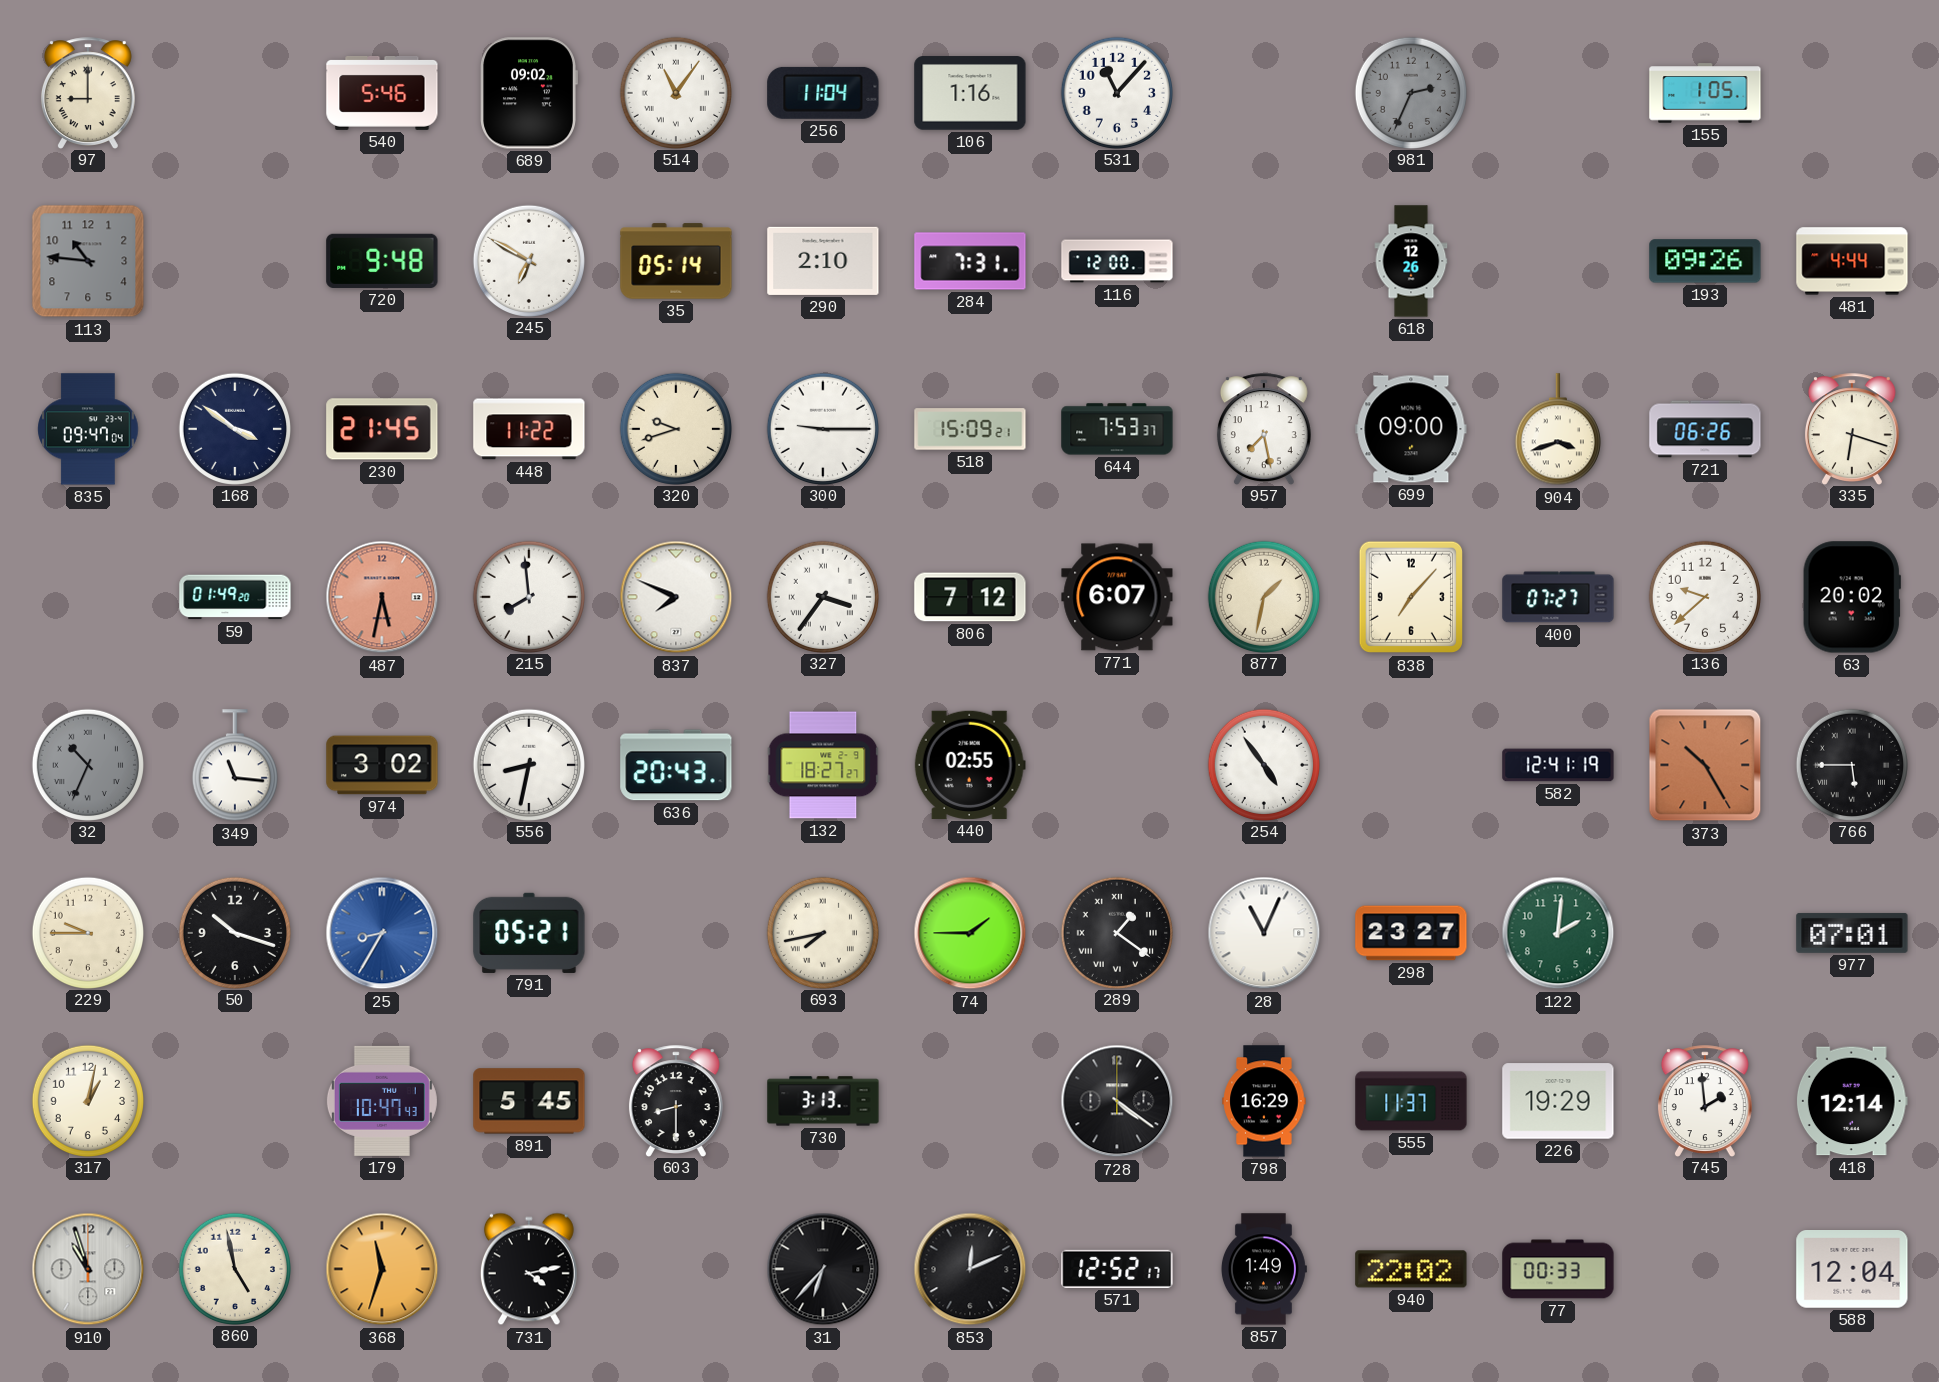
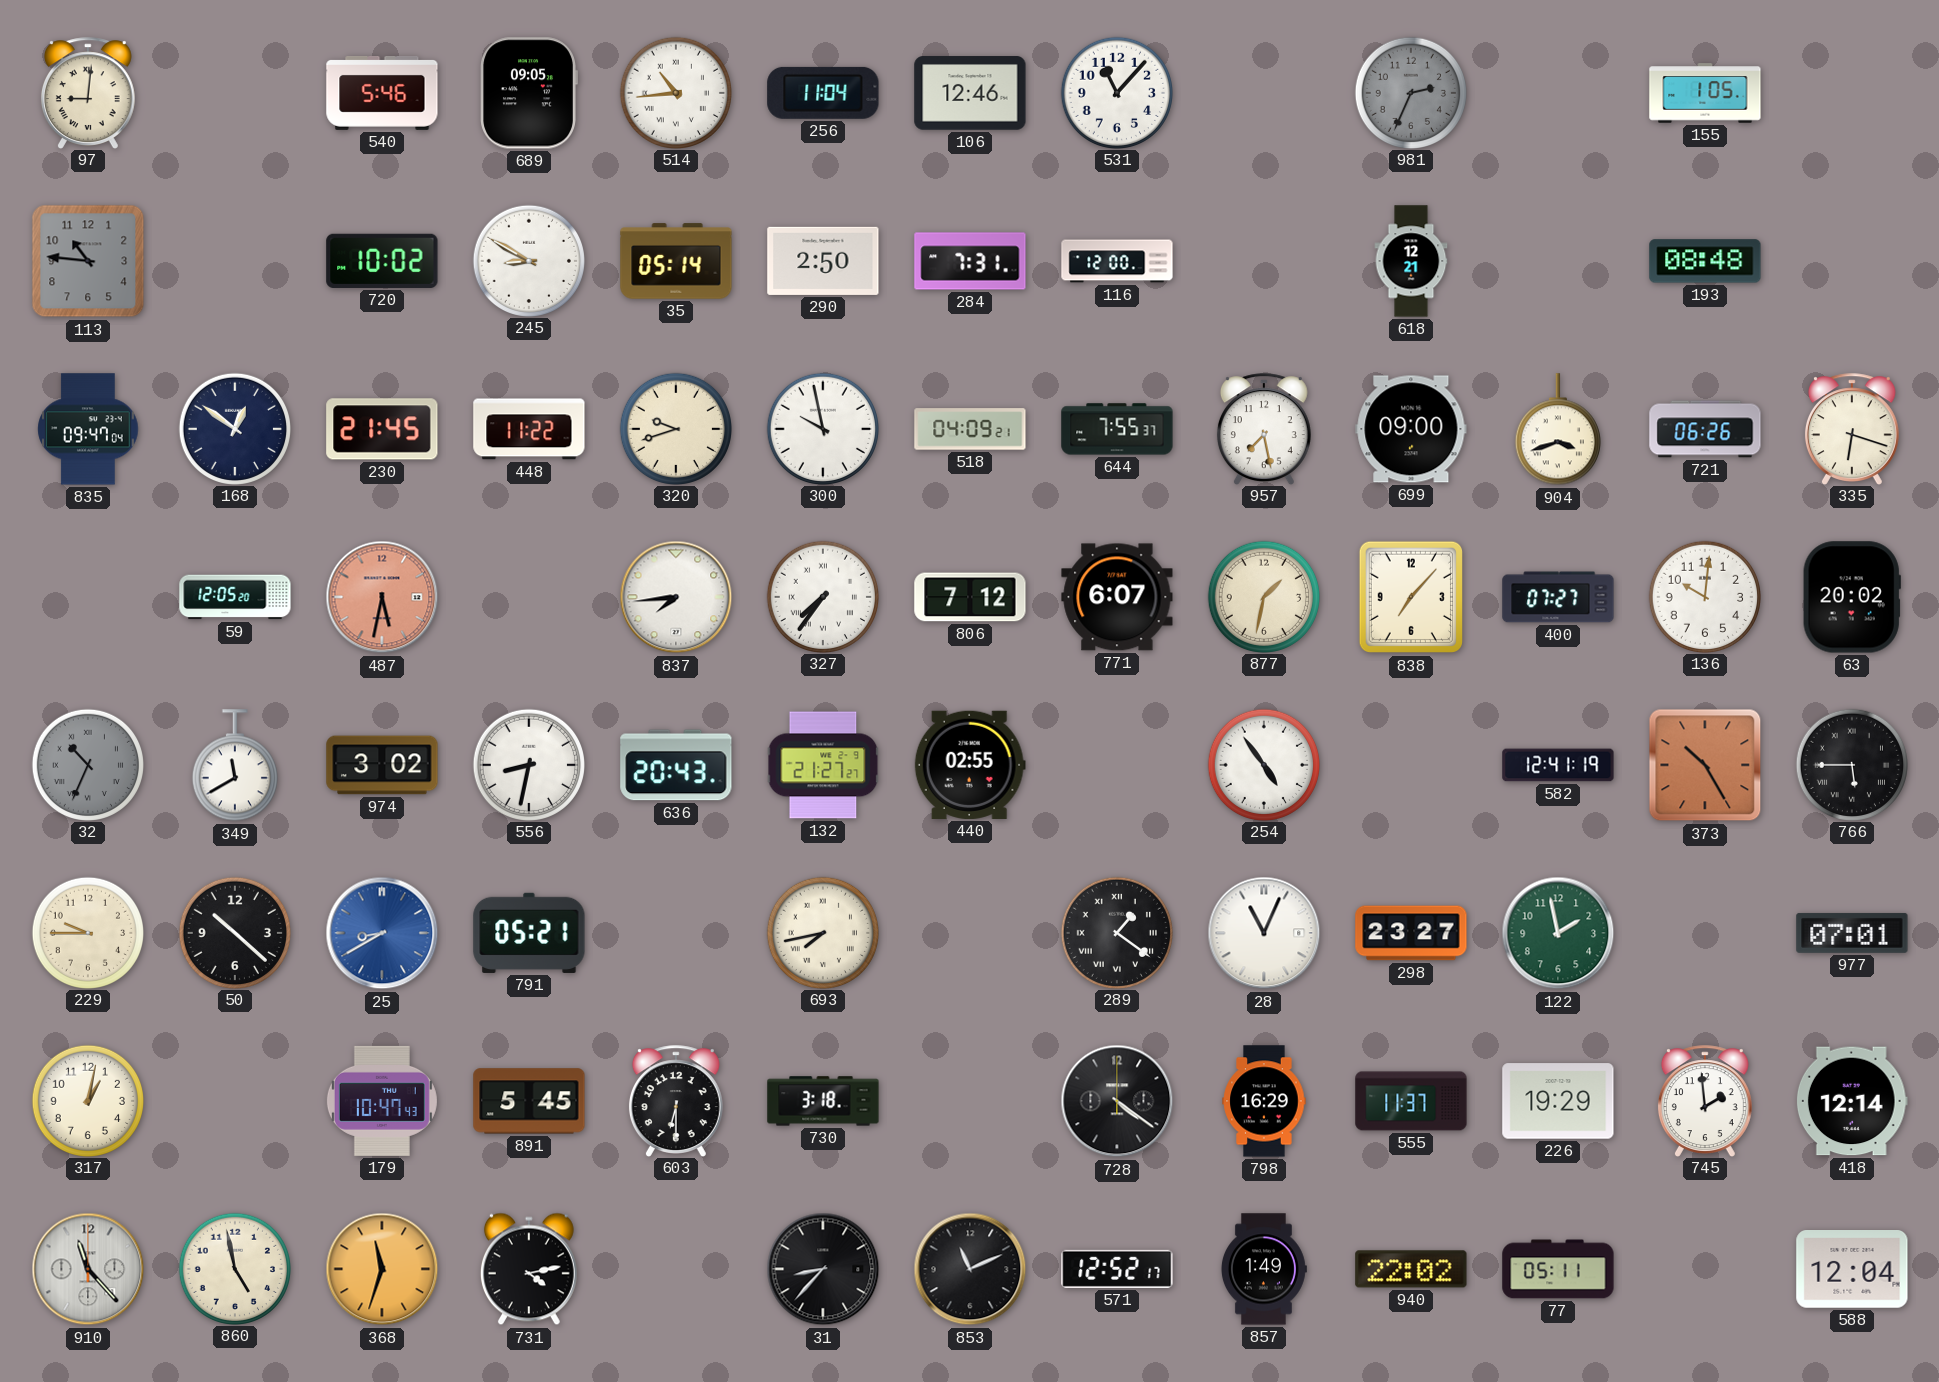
97: 9:00 -> 9:01
689: 09:02 -> 09:05
514: 11:06 -> 10:44
106: 1:16 -> 12:46
720: 9:48 -> 10:02
245: 6:50 -> 8:50
290: 2:10 -> 2:50
618: 12:26 -> 12:21
193: 09:26 -> 08:48
481: 4:44 -> none
168: 3:51 -> 12:51
300: 9:15 -> 9:58
518: 15:09 -> 04:09
644: 7:53 -> 7:55
59: 01:49 -> 12:05
215: 7:59 -> none
837: 7:49 -> 7:44
327: 3:36 -> 7:36
136: 9:38 -> 10:01
349: 11:16 -> 11:40
132: 18:27 -> 21:27
50: 10:18 -> 10:22
25: 8:35 -> 8:40
74: 1:45 -> none
122: 2:01 -> 1:58
603: 8:30 -> 6:30
730: 3:13 -> 3:18
910: 10:57 -> 11:23
31: 6:37 -> 8:37
853: 12:11 -> 11:11
77: 00:33 -> 05:11
